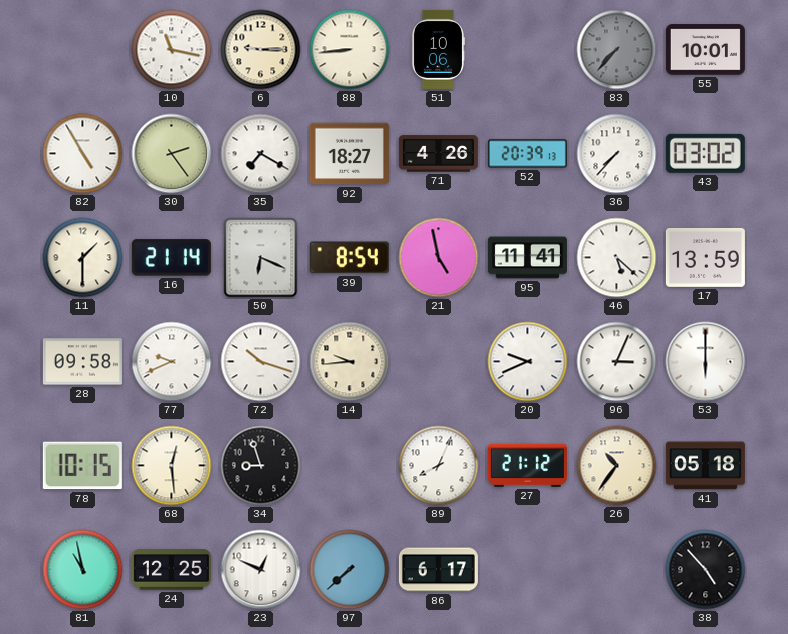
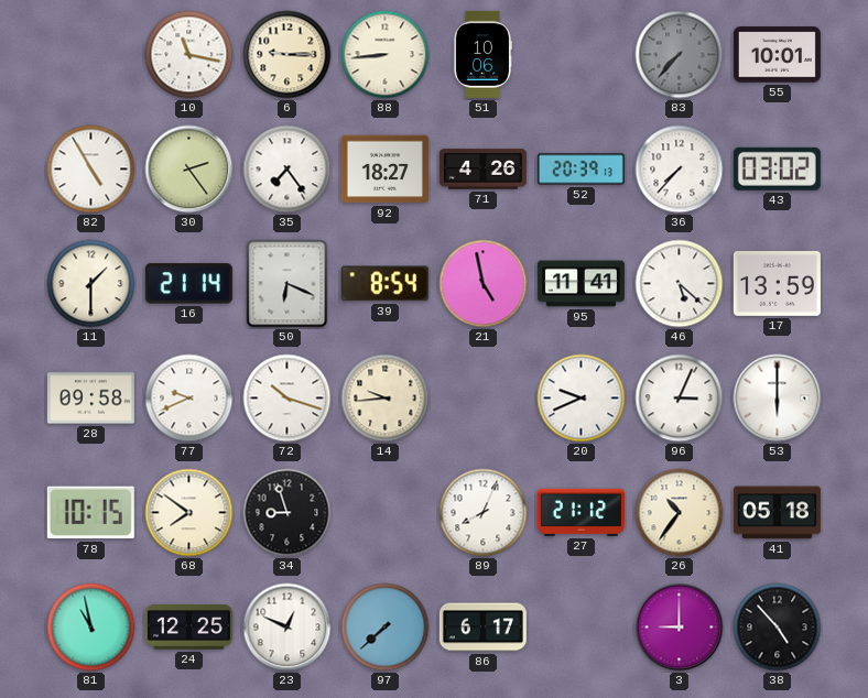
35: 7:20 -> 7:24
68: 12:29 -> 7:51
3: none -> 9:00
